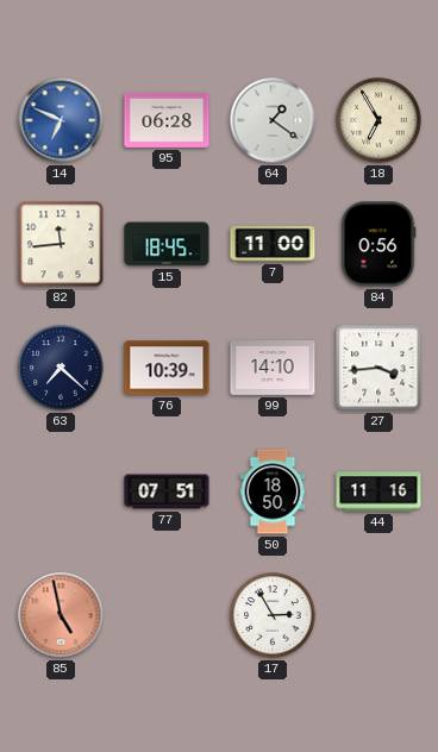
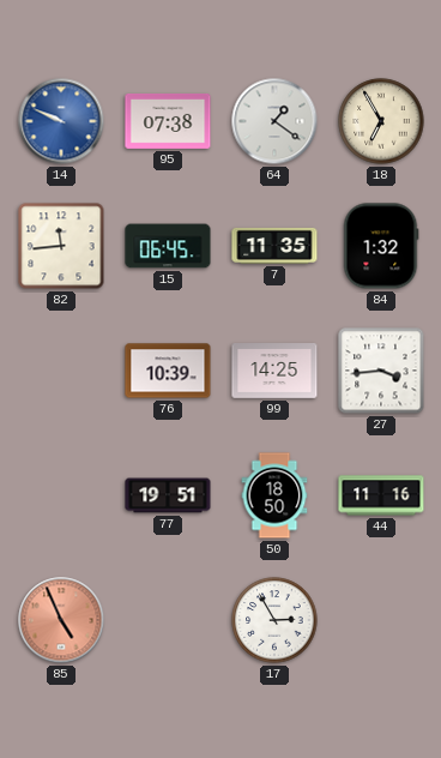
14: 6:49 -> 9:49
95: 06:28 -> 07:38
15: 18:45 -> 06:45
7: 11:00 -> 11:35
84: 0:56 -> 1:32
63: 7:22 -> none
99: 14:10 -> 14:25
77: 07:51 -> 19:51
85: 4:58 -> 4:56
